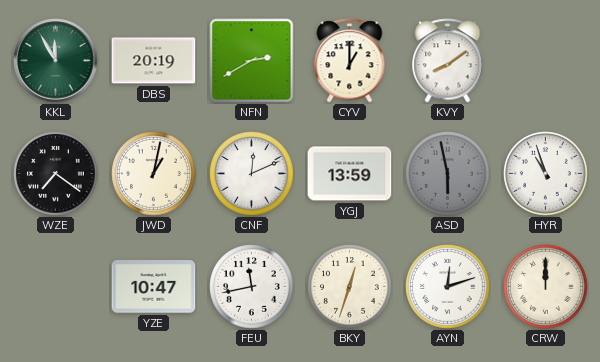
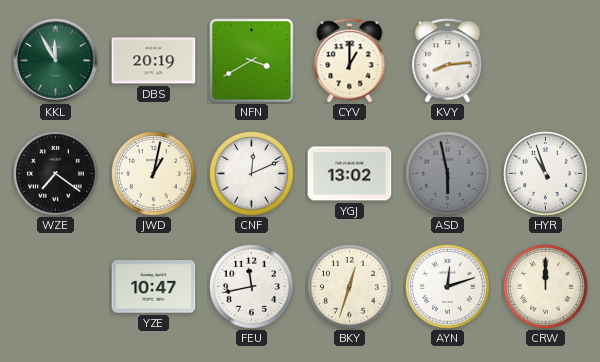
NFN: 2:40 -> 3:40
KVY: 8:09 -> 8:14
YGJ: 13:59 -> 13:02
